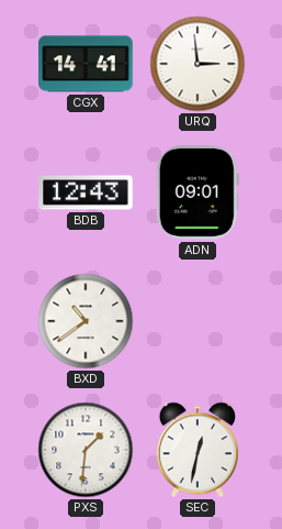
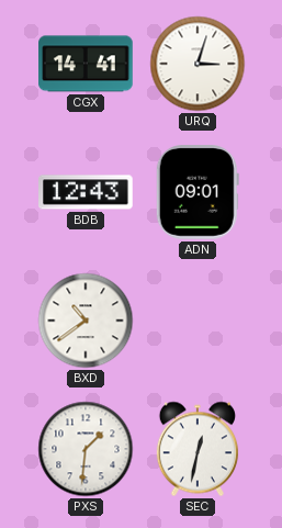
URQ: 2:59 -> 3:03
